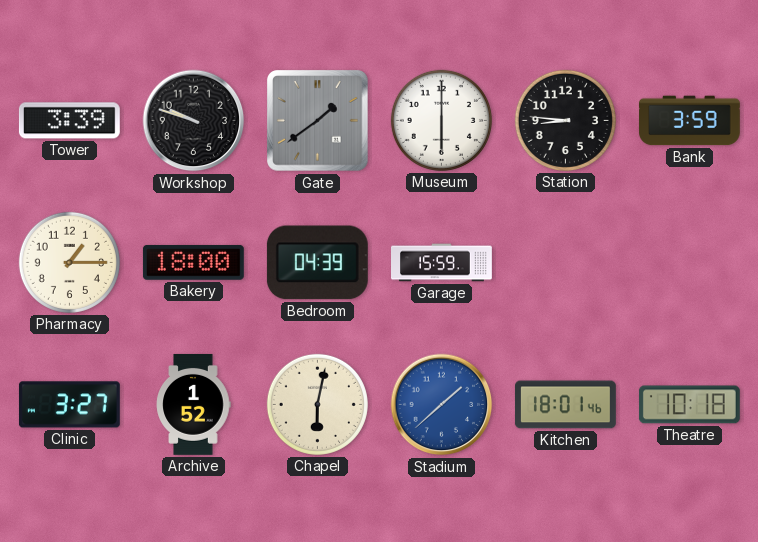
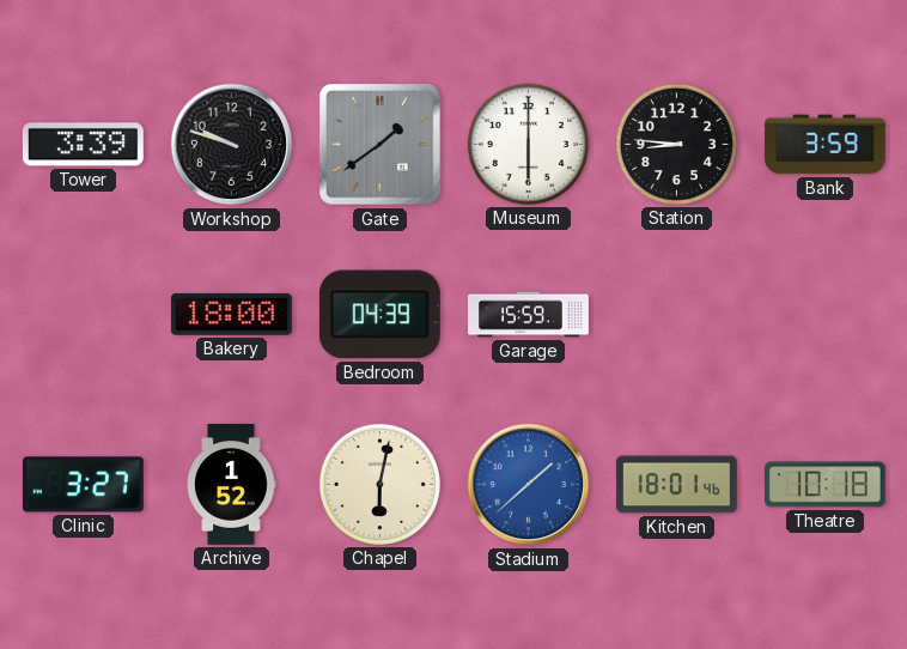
Pharmacy: 1:15 -> none
